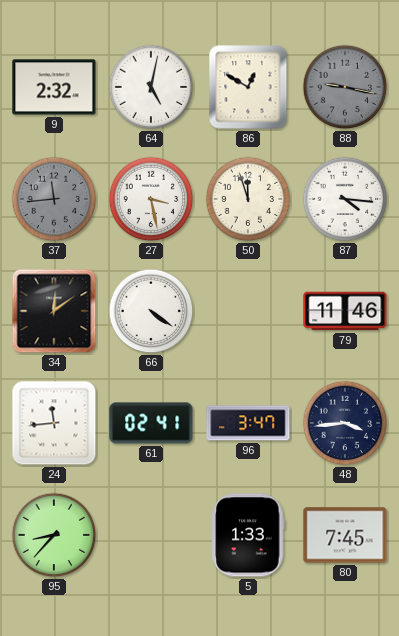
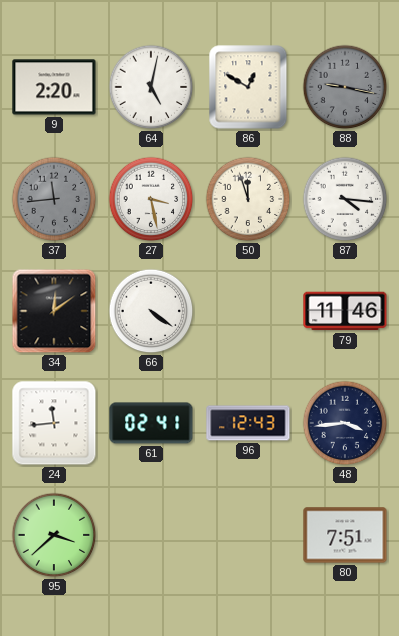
9: 2:32 -> 2:20
96: 3:47 -> 12:43
95: 8:37 -> 3:38
5: 1:33 -> none
80: 7:45 -> 7:51
